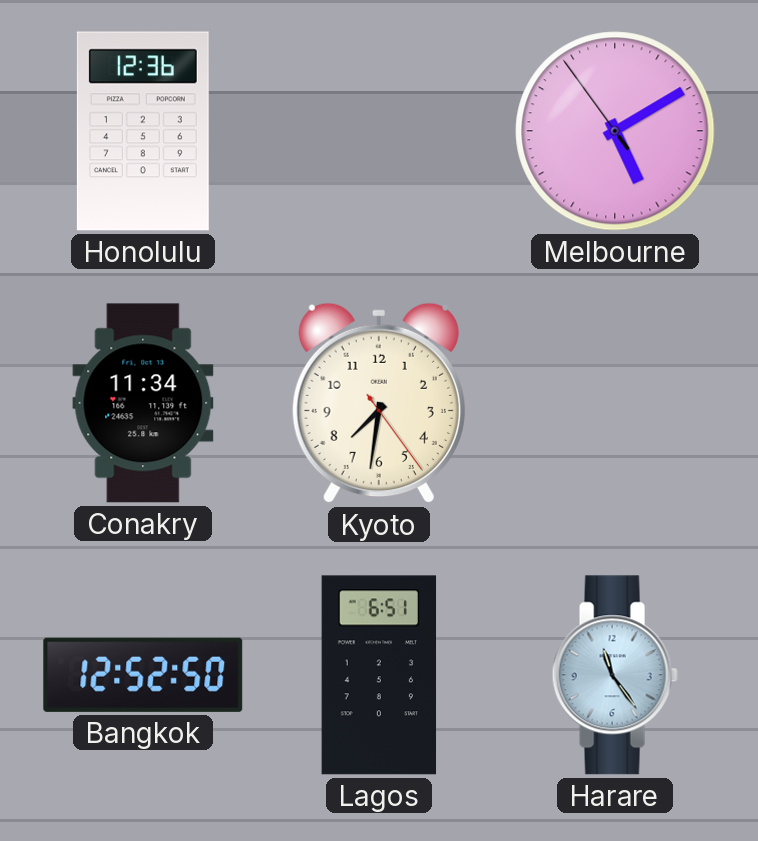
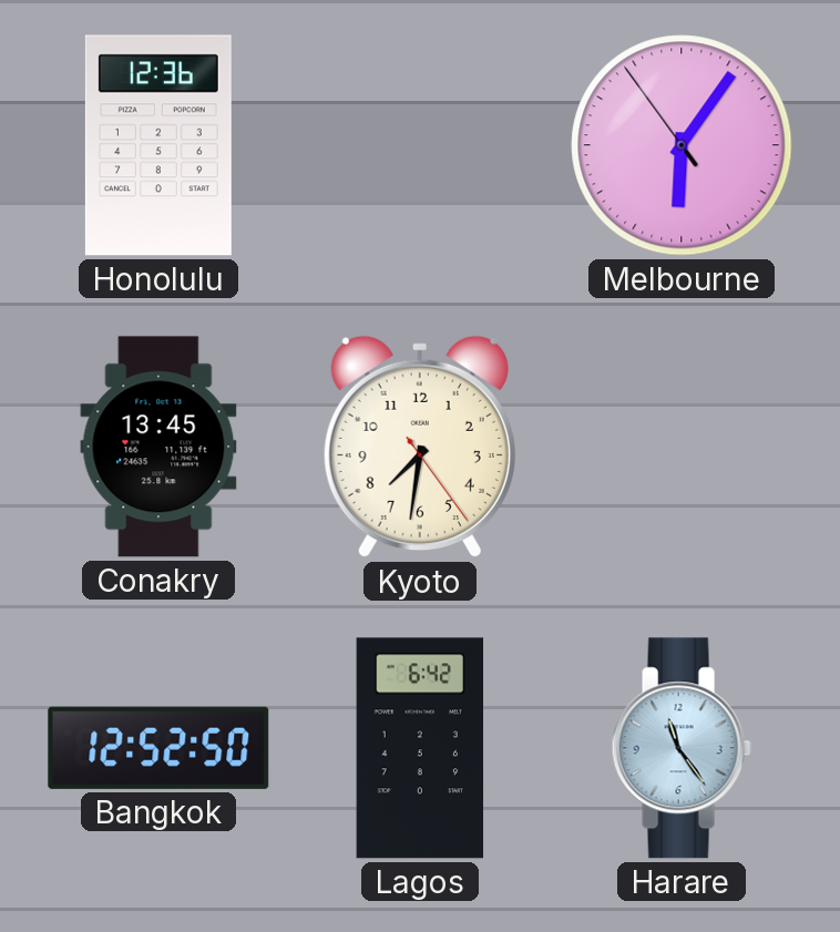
Melbourne: 5:09 -> 6:05
Conakry: 11:34 -> 13:45
Lagos: 6:51 -> 6:42
